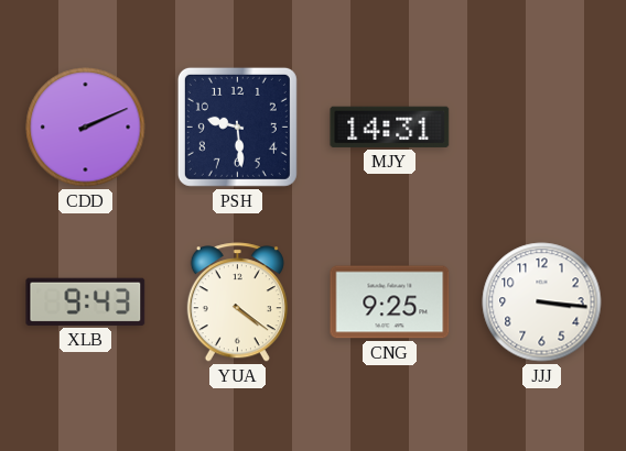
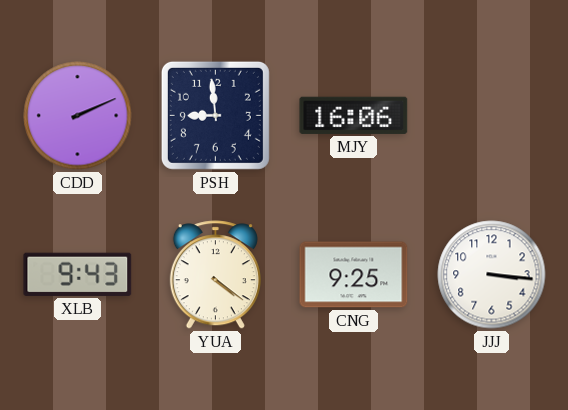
PSH: 9:29 -> 8:59
MJY: 14:31 -> 16:06
